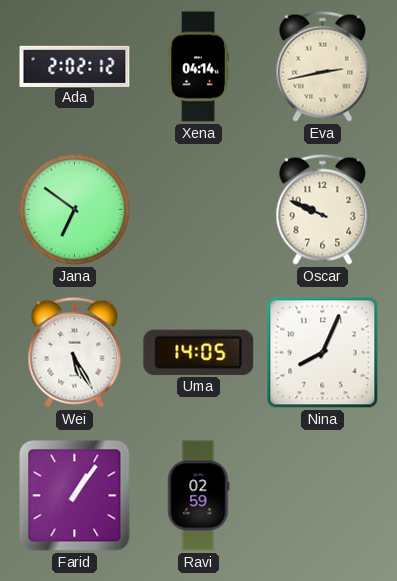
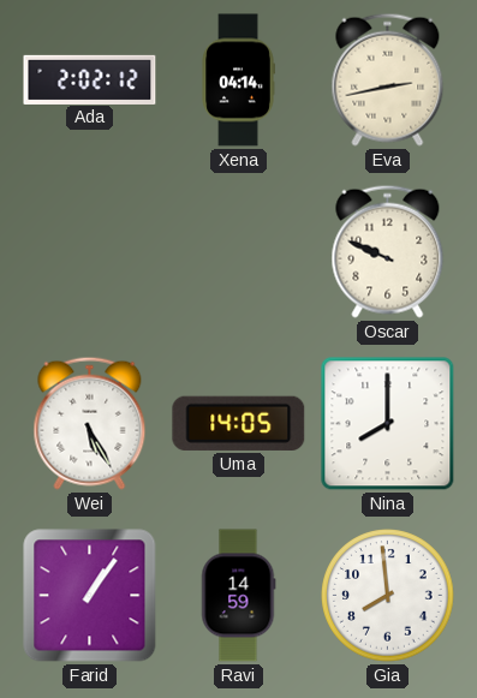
Jana: 6:51 -> none
Nina: 8:04 -> 8:00
Ravi: 02:59 -> 14:59
Gia: none -> 7:59
